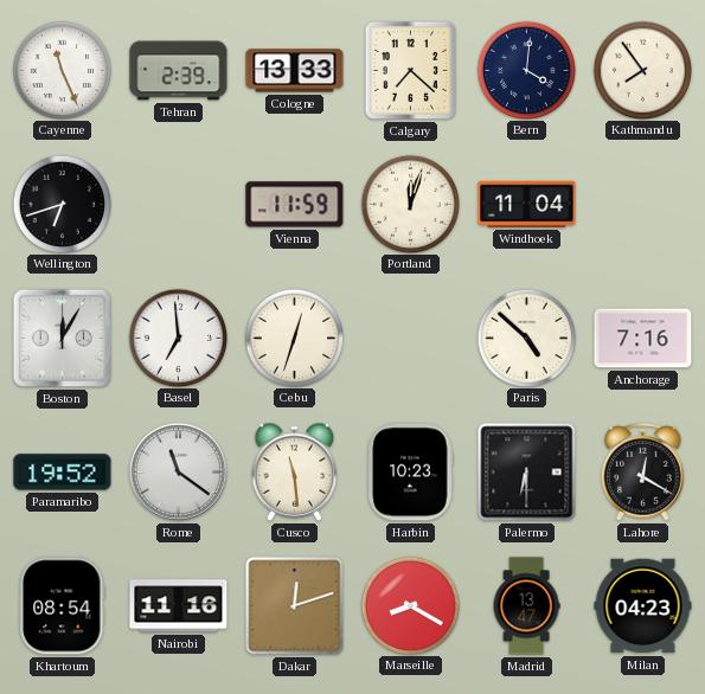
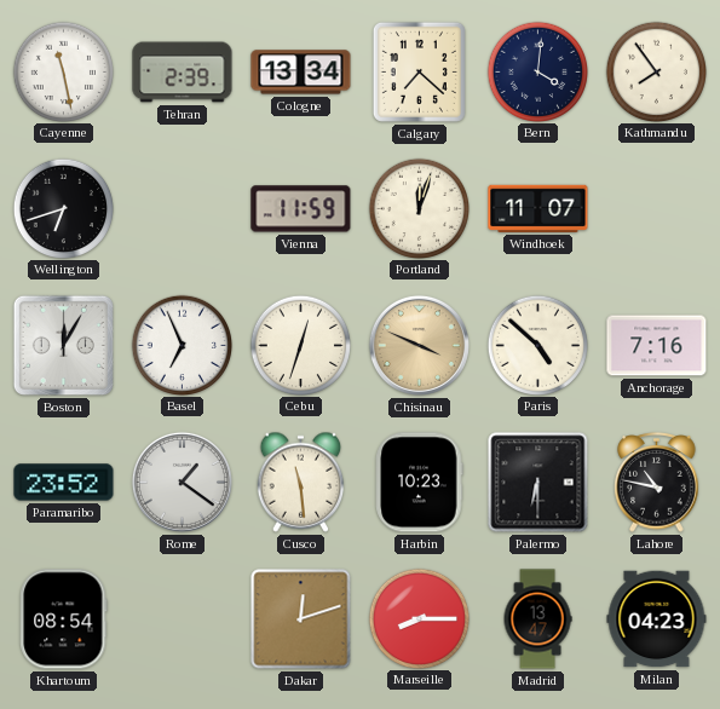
Cayenne: 11:26 -> 11:28
Cologne: 13:33 -> 13:34
Windhoek: 11:04 -> 11:07
Basel: 6:59 -> 6:56
Chisinau: none -> 3:49
Paramaribo: 19:52 -> 23:52
Rome: 11:21 -> 1:21
Lahore: 12:20 -> 10:47
Nairobi: 11:16 -> none
Marseille: 8:20 -> 8:15
